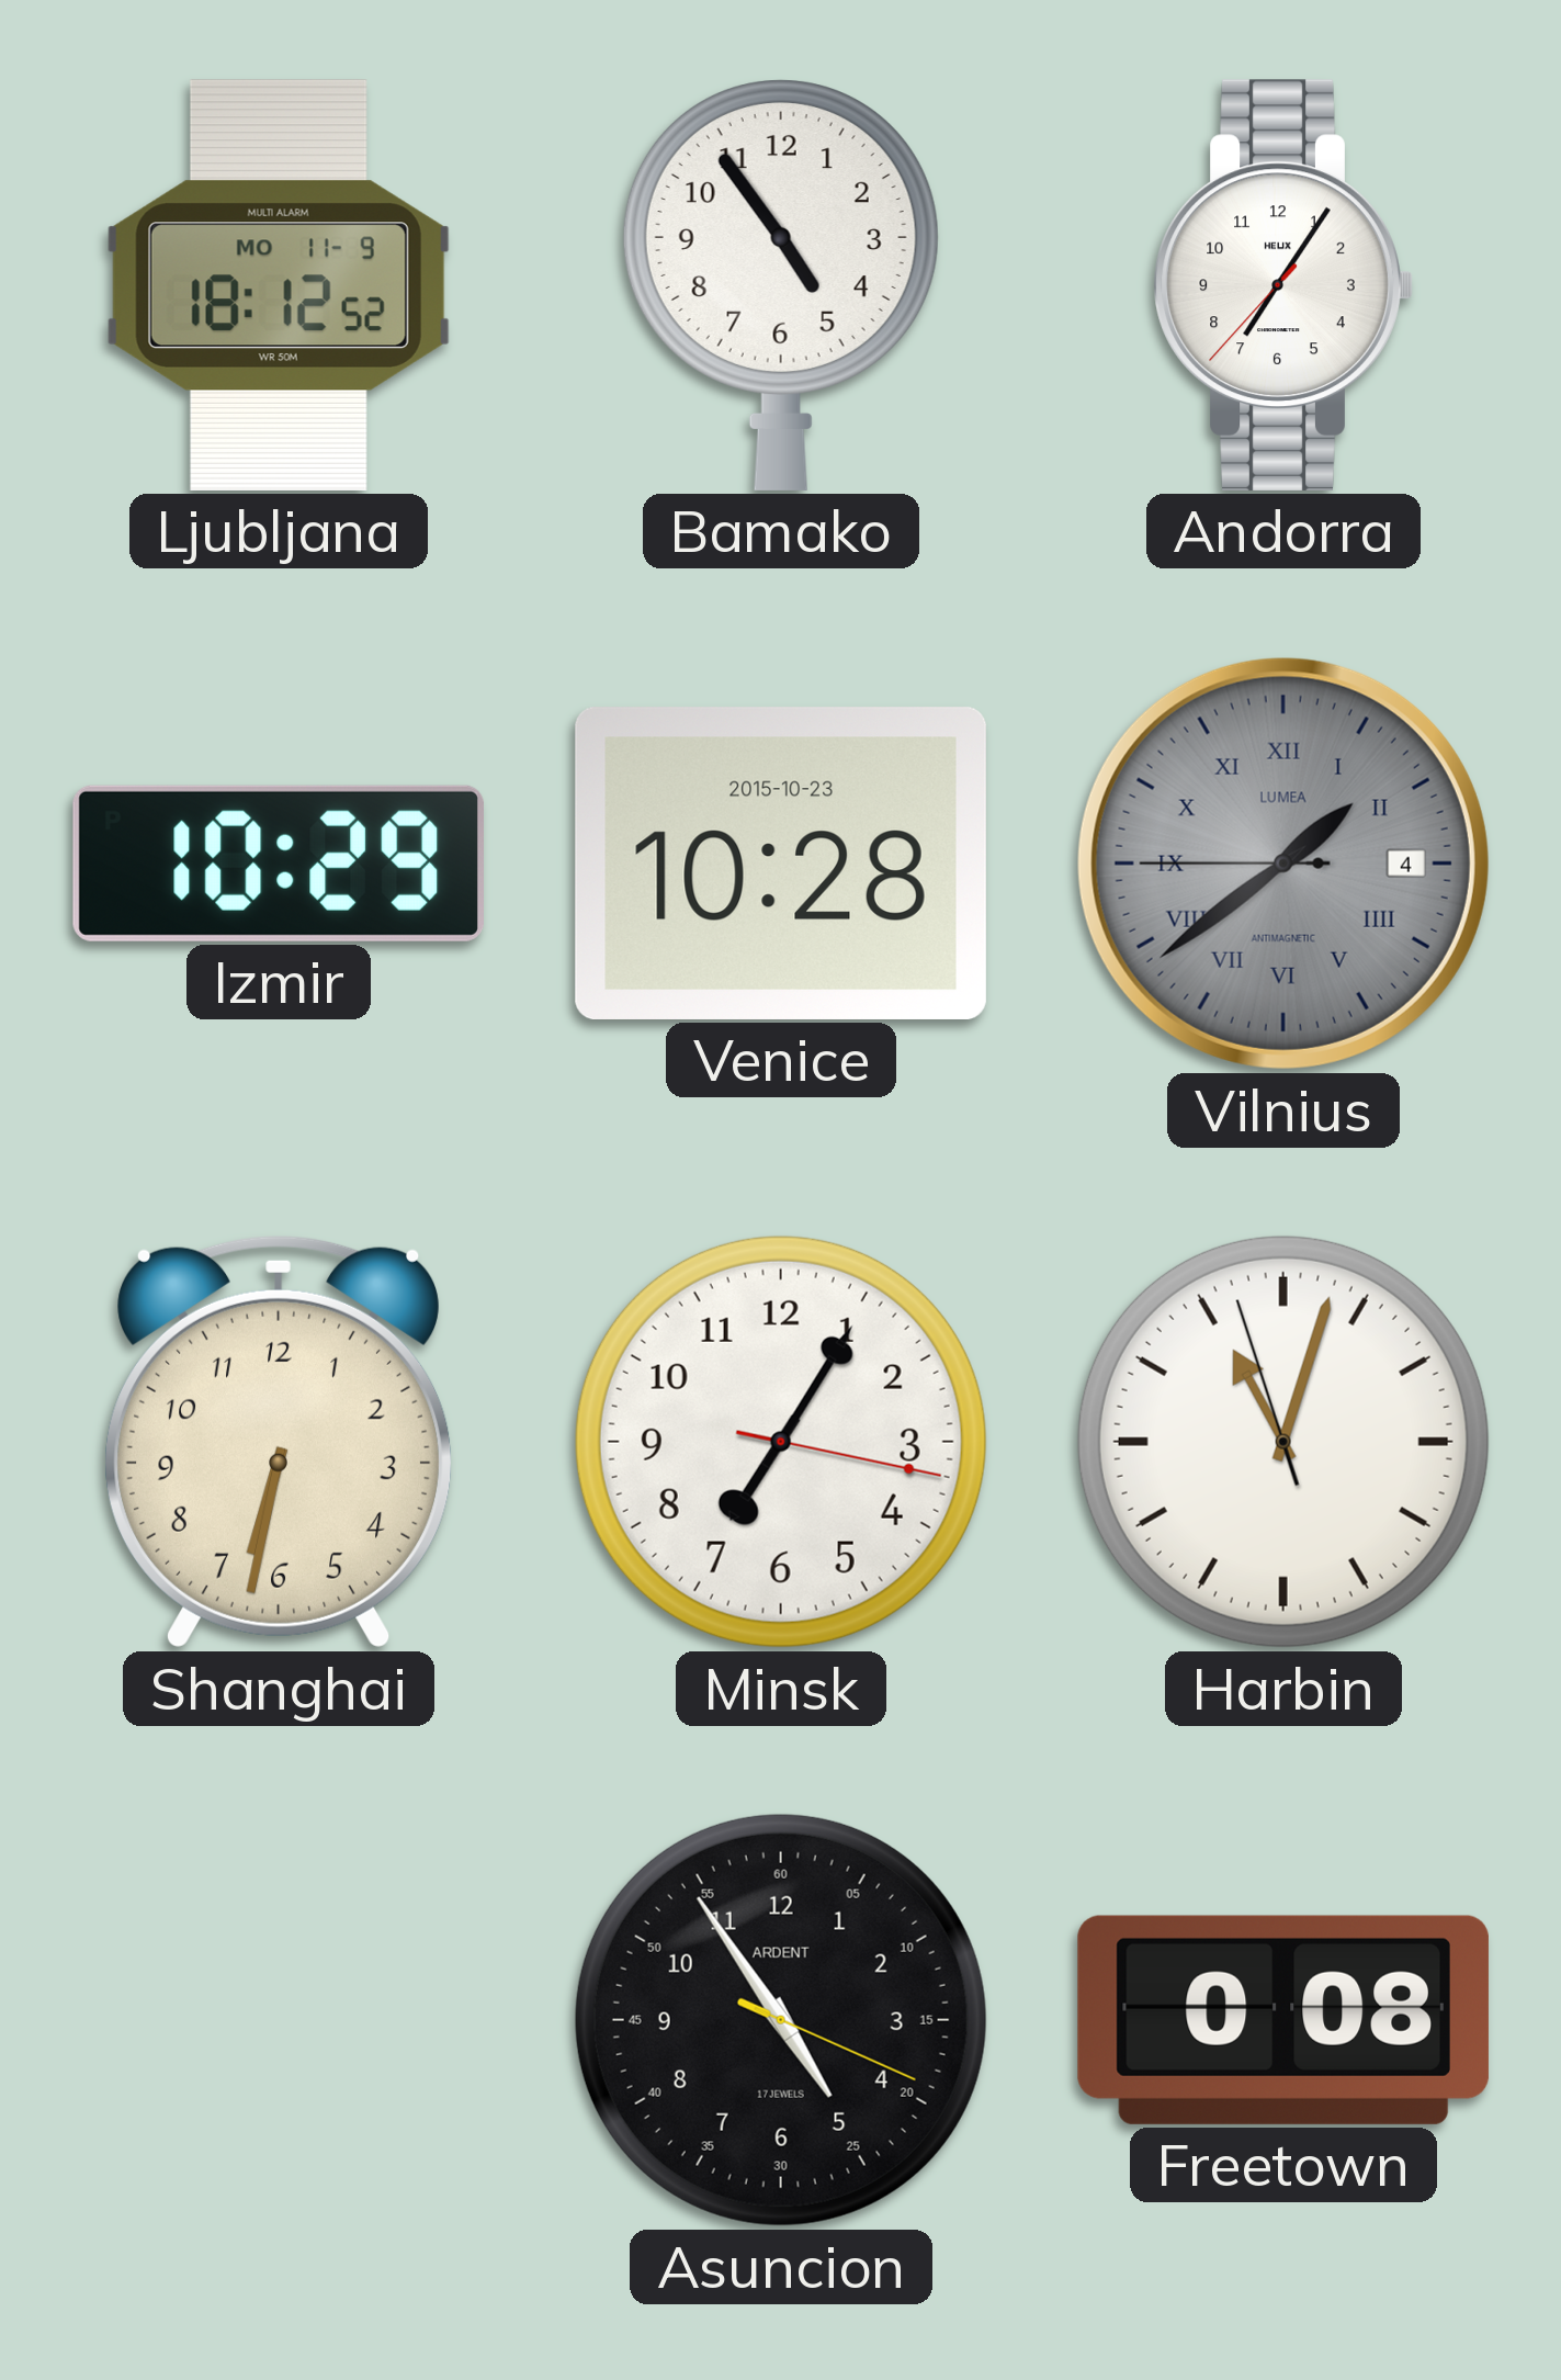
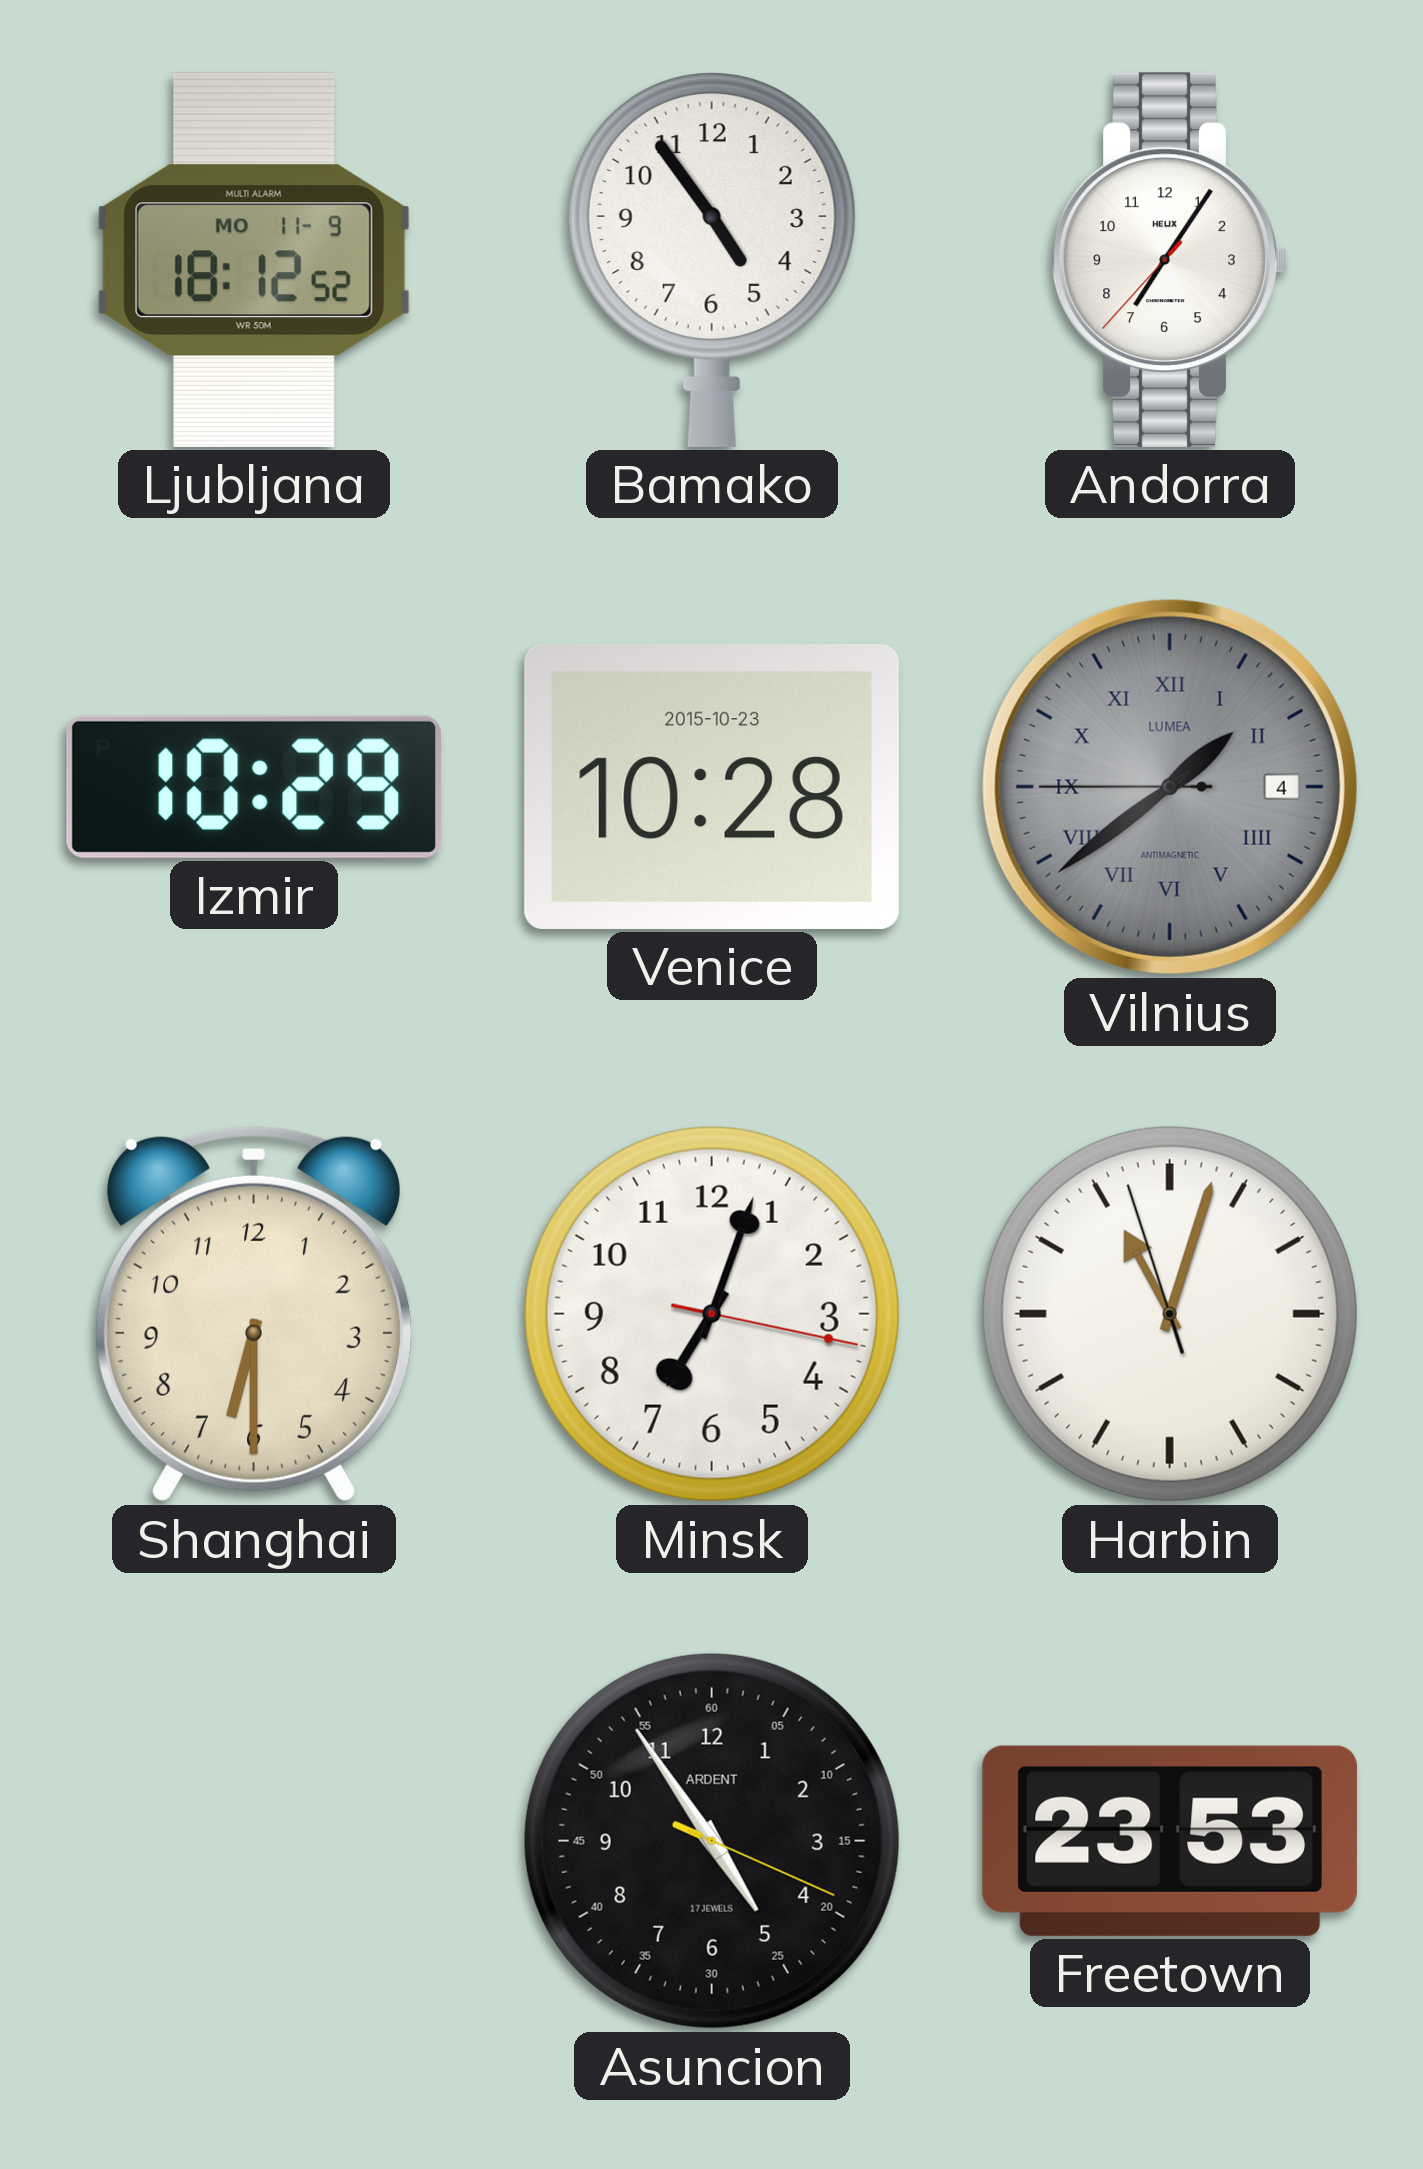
Shanghai: 6:32 -> 6:30
Minsk: 7:05 -> 7:03
Freetown: 0:08 -> 23:53
